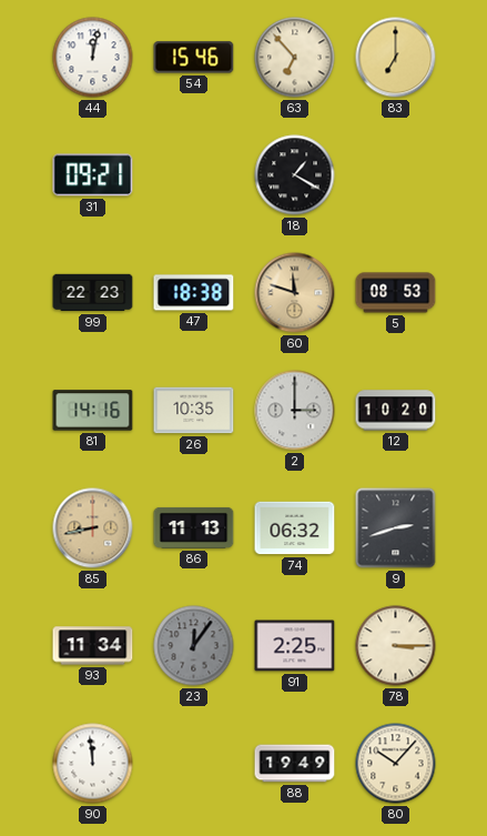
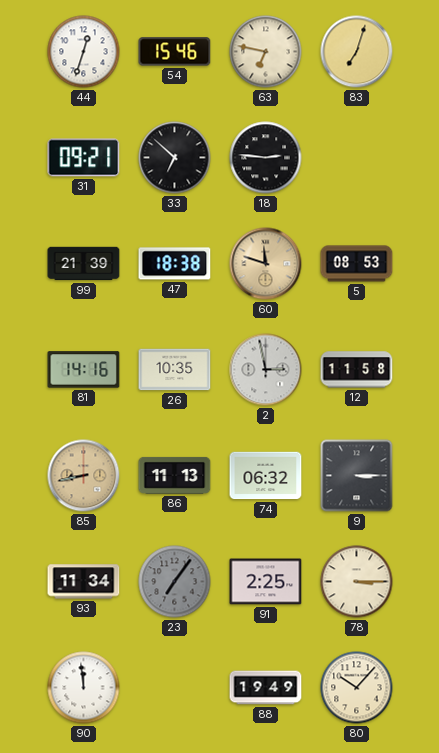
44: 12:02 -> 12:33
63: 6:53 -> 6:47
83: 7:00 -> 7:03
33: none -> 6:52
18: 1:20 -> 2:46
99: 22:23 -> 21:39
2: 3:00 -> 2:58
12: 10:20 -> 11:58
9: 2:42 -> 3:15
23: 12:06 -> 7:06
